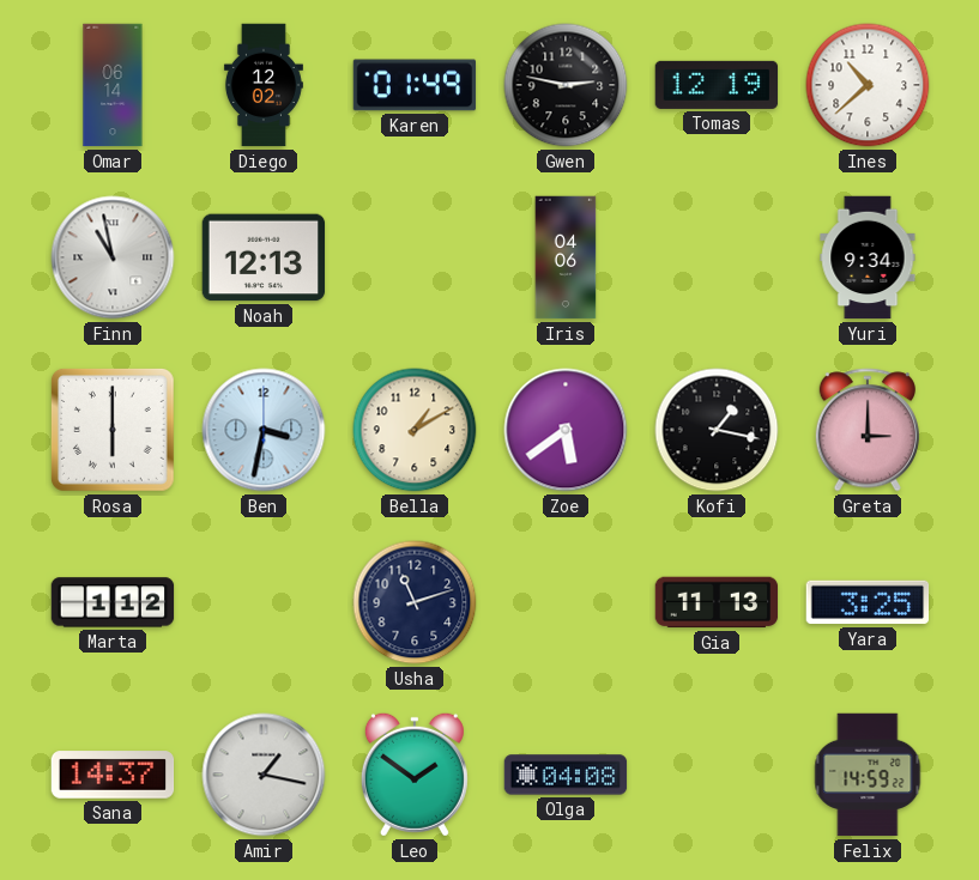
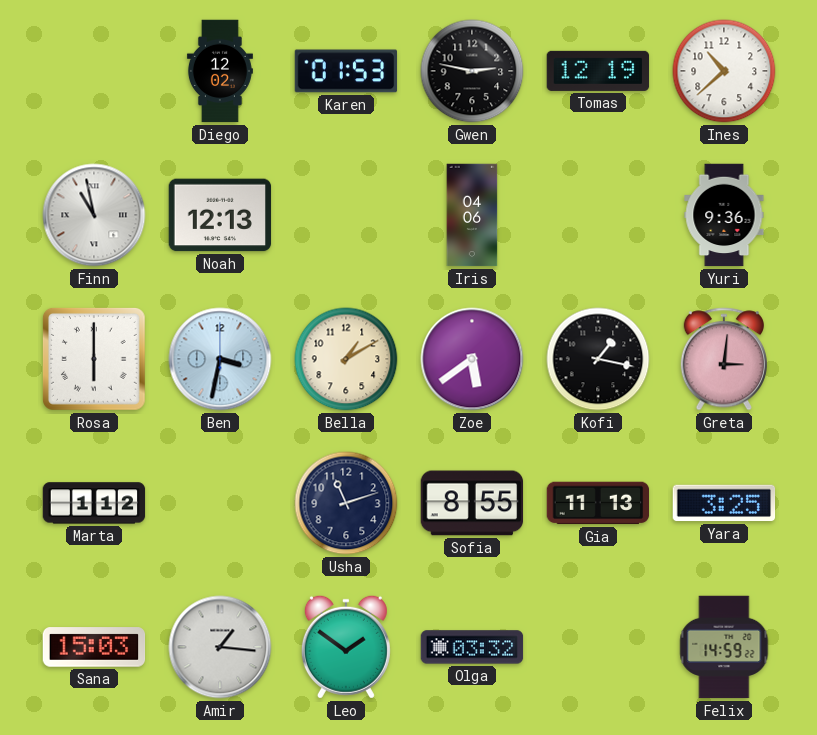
Omar: 06:14 -> none
Karen: 01:49 -> 01:53
Yuri: 9:34 -> 9:36
Greta: 3:00 -> 3:01
Sofia: none -> 8:55
Sana: 14:37 -> 15:03
Amir: 1:17 -> 1:16
Olga: 04:08 -> 03:32
